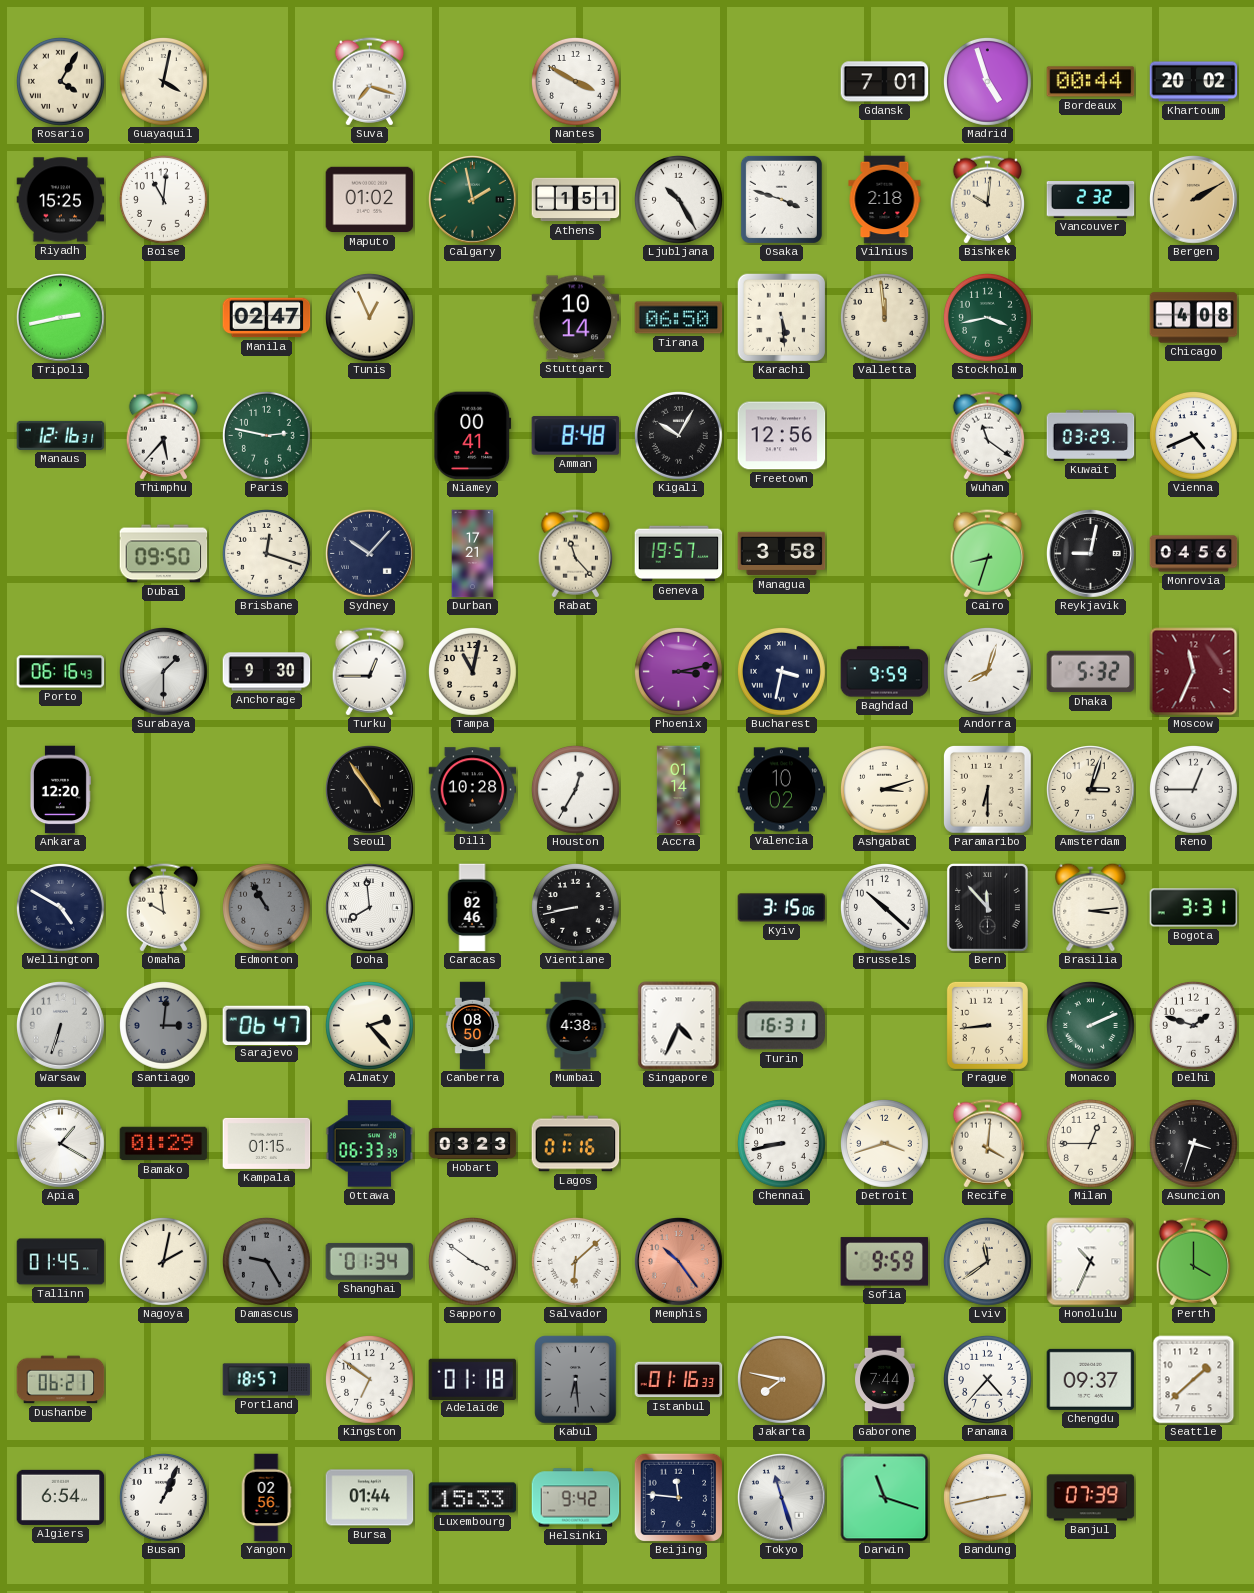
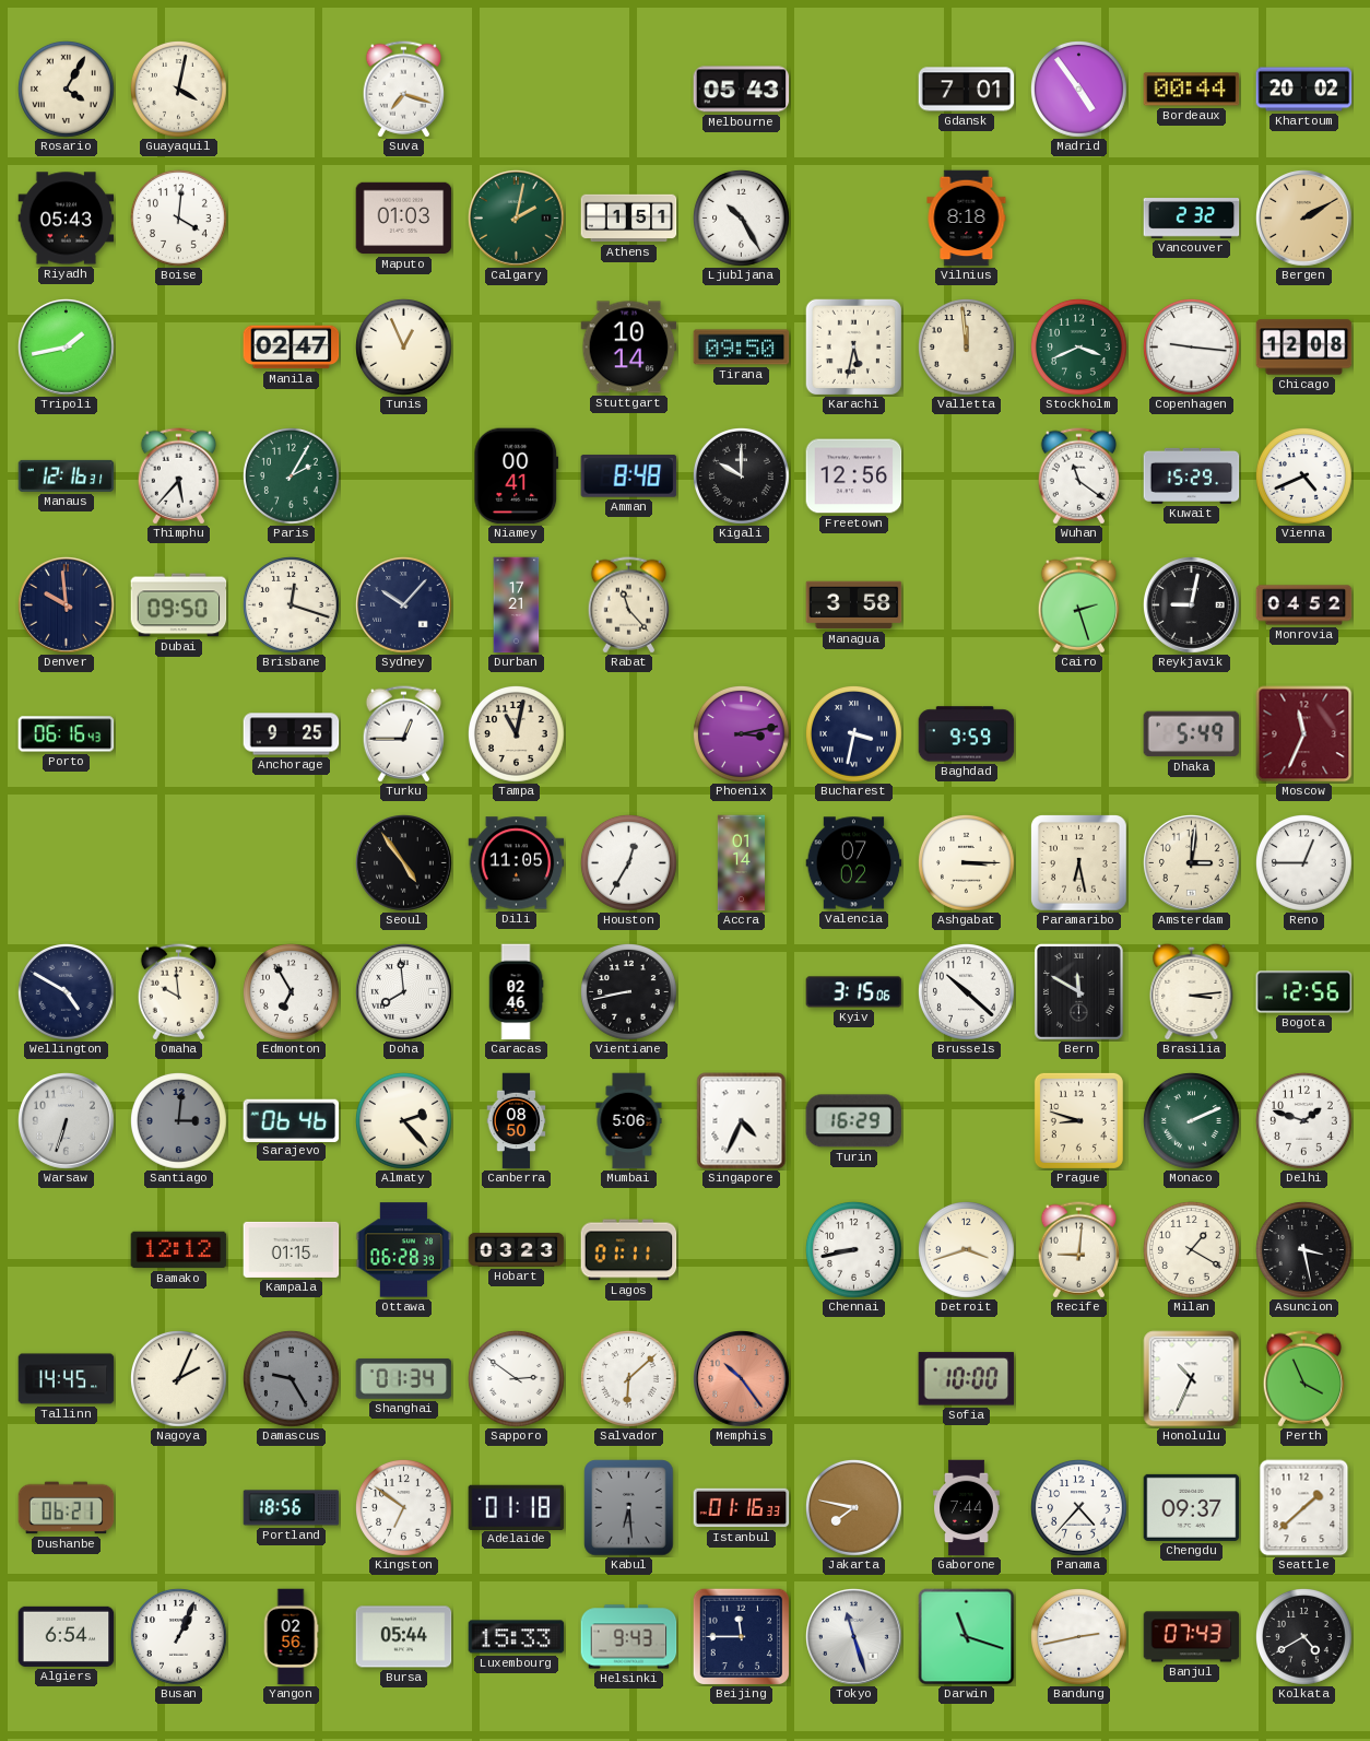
Nantes: 3:50 -> none
Melbourne: none -> 05:43
Madrid: 4:57 -> 4:54
Riyadh: 15:25 -> 05:43
Boise: 11:01 -> 4:01
Maputo: 01:02 -> 01:03
Calgary: 1:58 -> 2:02
Osaka: 3:48 -> none
Vilnius: 2:18 -> 8:18
Bishkek: 10:01 -> none
Tripoli: 2:43 -> 1:43
Tirana: 06:50 -> 09:50
Karachi: 5:29 -> 5:32
Stockholm: 3:43 -> 3:41
Copenhagen: none -> 9:16
Chicago: 4:08 -> 12:08
Paris: 2:47 -> 2:05
Kigali: 10:05 -> 10:00
Kuwait: 03:29 -> 15:29
Denver: none -> 9:59
Geneva: 19:57 -> none
Cairo: 8:33 -> 2:27
Monrovia: 04:56 -> 04:52
Surabaya: 1:30 -> none
Anchorage: 9:30 -> 9:25
Andorra: 8:03 -> none
Dhaka: 5:32 -> 5:49
Ankara: 12:20 -> none
Dili: 10:28 -> 11:05
Valencia: 10:02 -> 07:02
Ashgabat: 3:12 -> 3:15
Paramaribo: 6:30 -> 6:28
Amsterdam: 3:03 -> 3:01
Edmonton: 10:55 -> 6:55
Edmonton dial: grey -> white
Bern: 11:53 -> 11:50
Bogota: 3:31 -> 12:56
Sarajevo: 06:47 -> 06:46
Mumbai: 4:38 -> 5:06
Turin: 16:31 -> 16:29
Prague: 8:44 -> 8:48
Apia: 1:20 -> none
Bamako: 01:29 -> 12:12
Ottawa: 06:33 -> 06:28
Lagos: 01:16 -> 01:11
Recife: 4:01 -> 9:01
Milan: 12:45 -> 1:20
Asuncion: 3:33 -> 3:28
Tallinn: 01:45 -> 14:45
Nagoya: 2:02 -> 2:04
Sapporo: 3:51 -> 2:51
Sofia: 9:59 -> 10:00
Lviv: 11:39 -> none
Perth: 4:00 -> 3:56
Portland: 18:57 -> 18:56
Bursa: 01:44 -> 05:44
Helsinki: 9:42 -> 9:43
Beijing: 11:46 -> 11:45
Banjul: 07:39 -> 07:43
Kolkata: none -> 4:40
